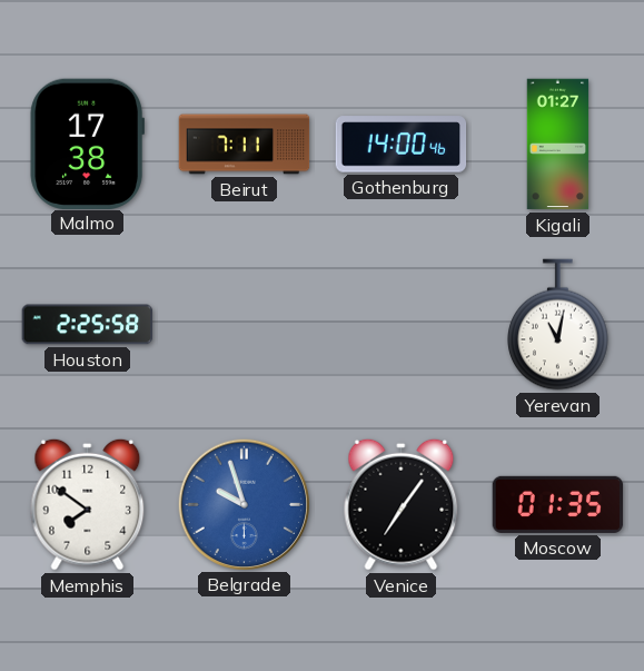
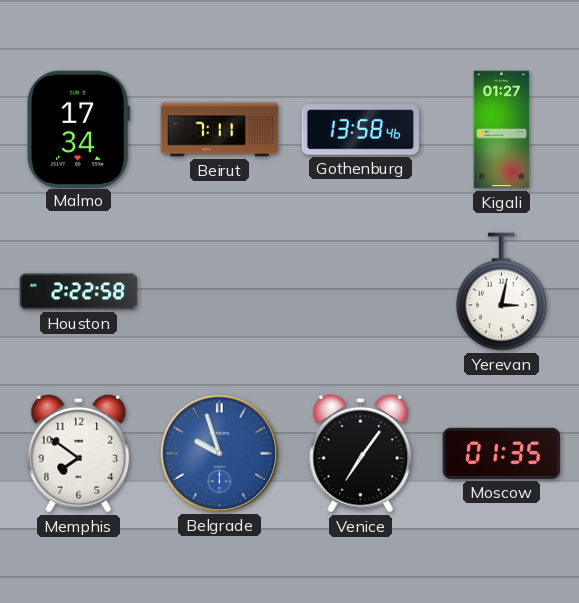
Malmo: 17:38 -> 17:34
Gothenburg: 14:00 -> 13:58
Houston: 2:25 -> 2:22
Yerevan: 11:02 -> 3:02
